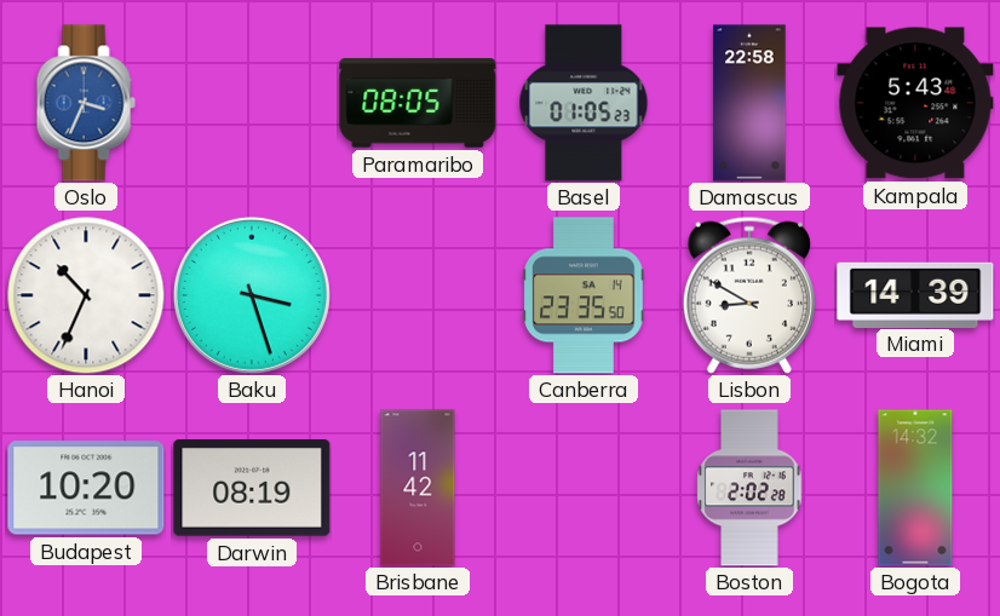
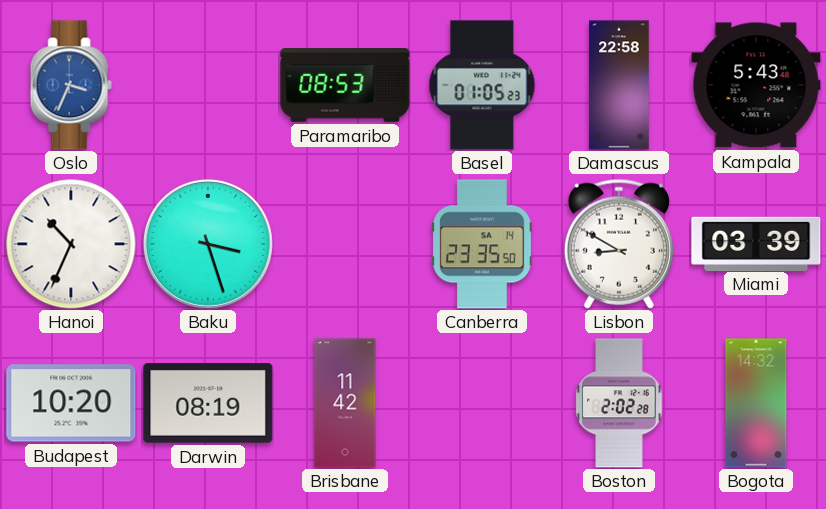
Paramaribo: 08:05 -> 08:53
Miami: 14:39 -> 03:39
